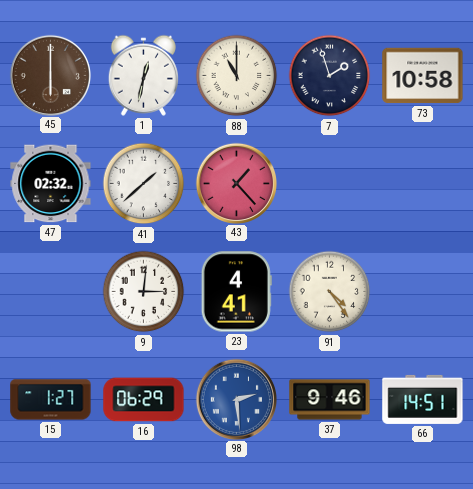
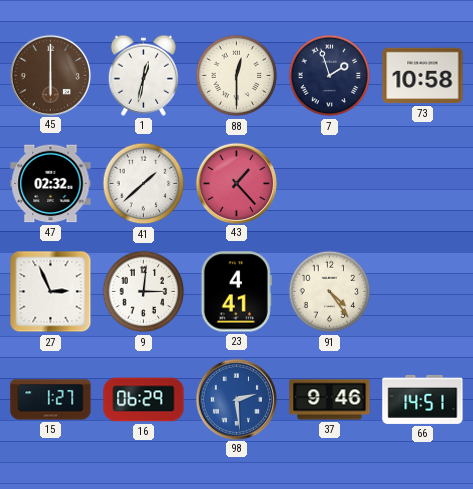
88: 11:00 -> 12:30
27: none -> 2:56
